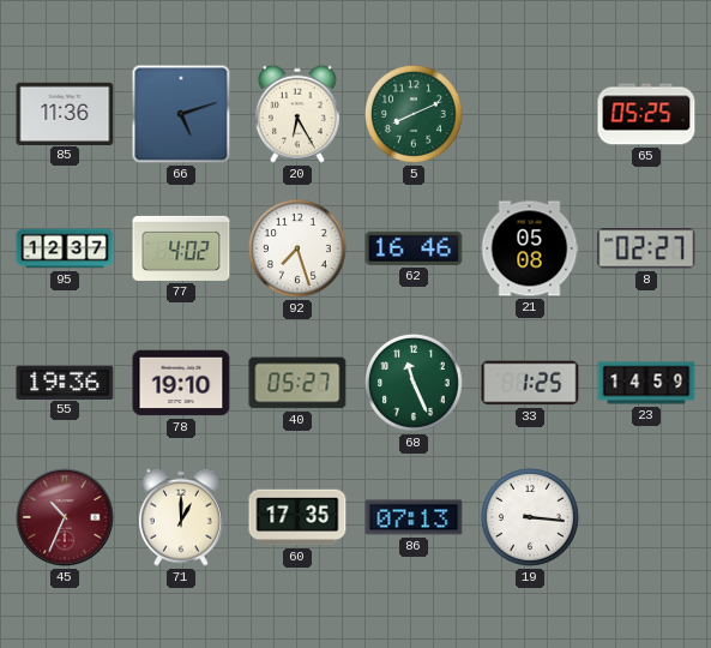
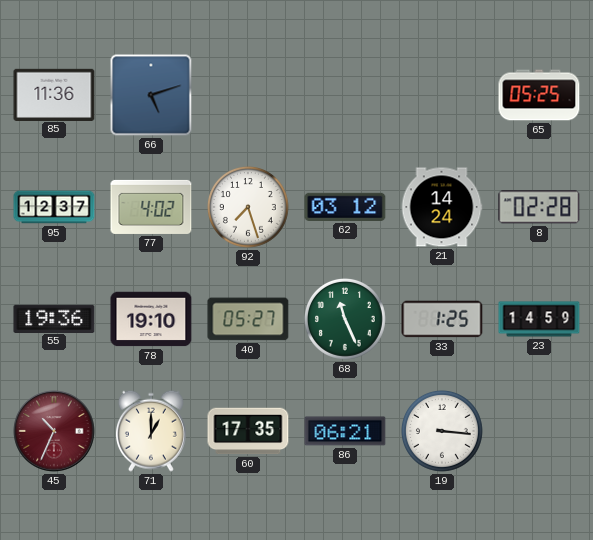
20: 6:25 -> none
5: 8:11 -> none
62: 16:46 -> 03:12
21: 05:08 -> 14:24
8: 02:27 -> 02:28
86: 07:13 -> 06:21
